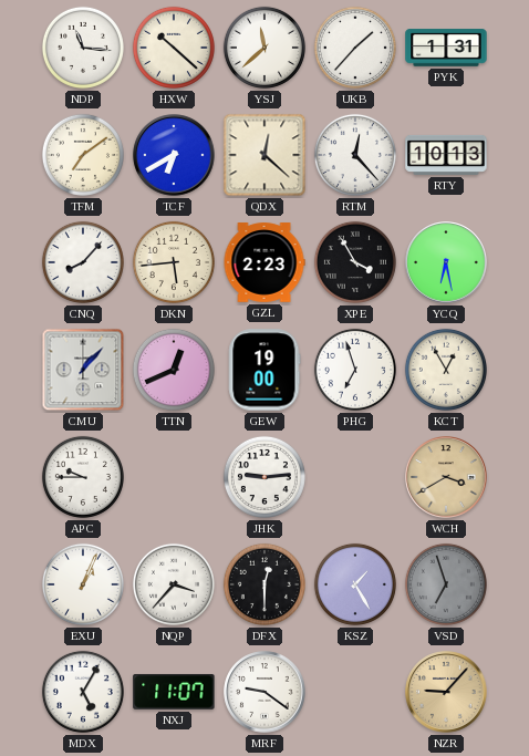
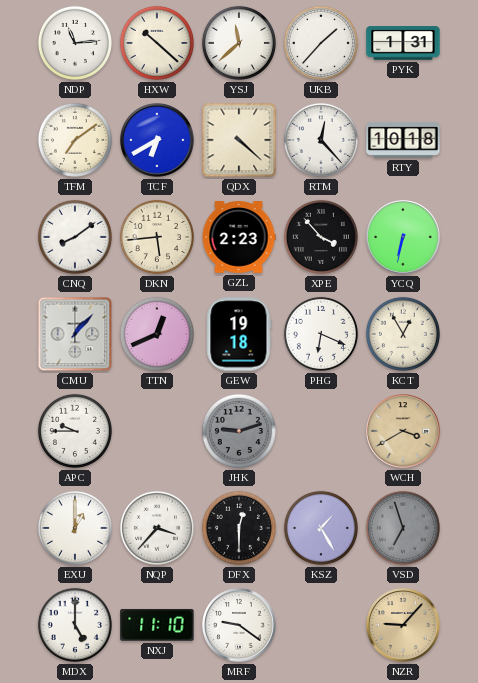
NDP: 11:16 -> 11:14
QDX: 12:22 -> 4:22
RTY: 10:13 -> 10:18
CNQ: 8:07 -> 8:09
XPE: 3:55 -> 3:53
YCQ: 6:28 -> 6:32
GEW: 19:00 -> 19:18
PHG: 6:57 -> 6:19
JHK: 9:14 -> 9:12
JHK dial: white -> grey
EXU: 1:04 -> 1:00
MDX: 5:05 -> 5:00
NXJ: 11:07 -> 11:10
